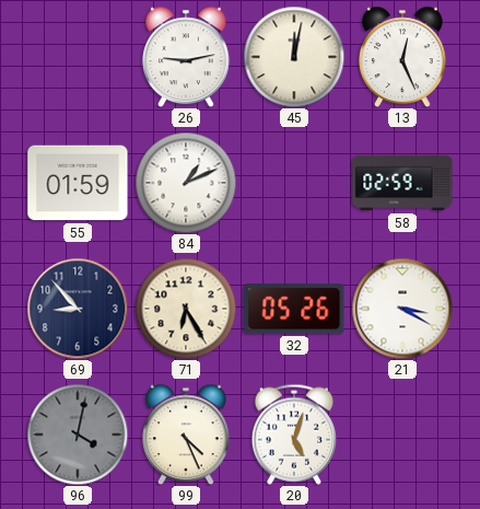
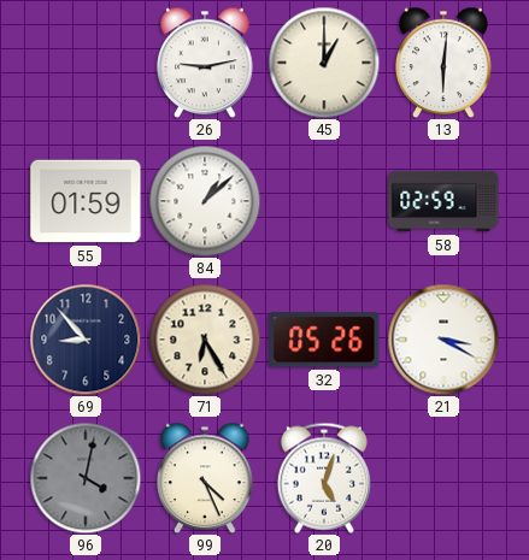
45: 12:02 -> 1:00
13: 12:26 -> 6:01
84: 1:11 -> 1:08
